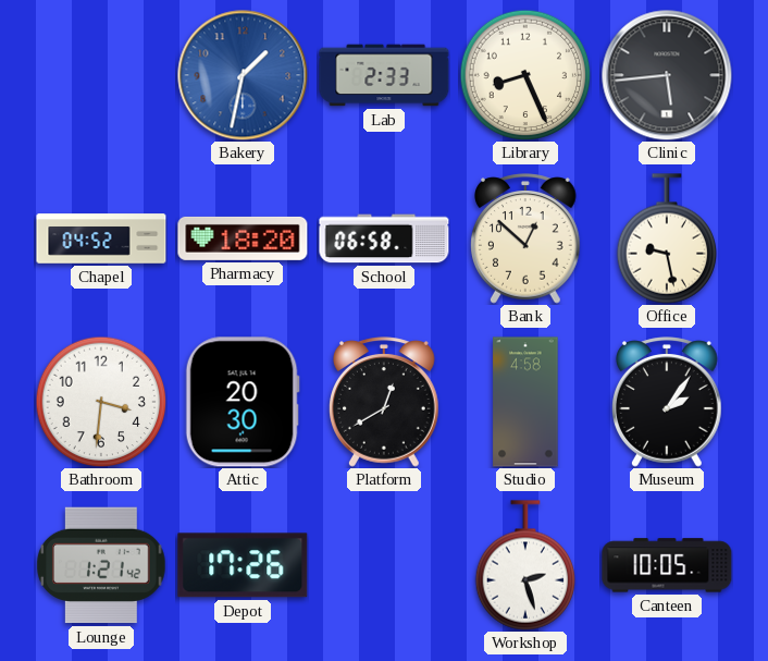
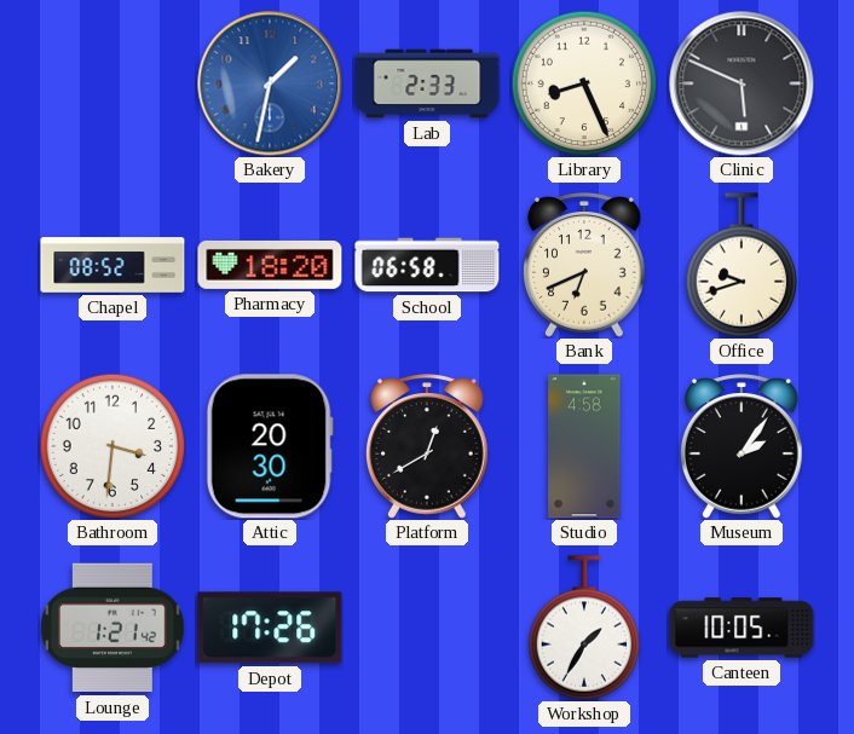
Clinic: 5:44 -> 5:49
Chapel: 04:52 -> 08:52
Bank: 12:52 -> 6:41
Office: 9:28 -> 9:42
Workshop: 2:27 -> 1:35
